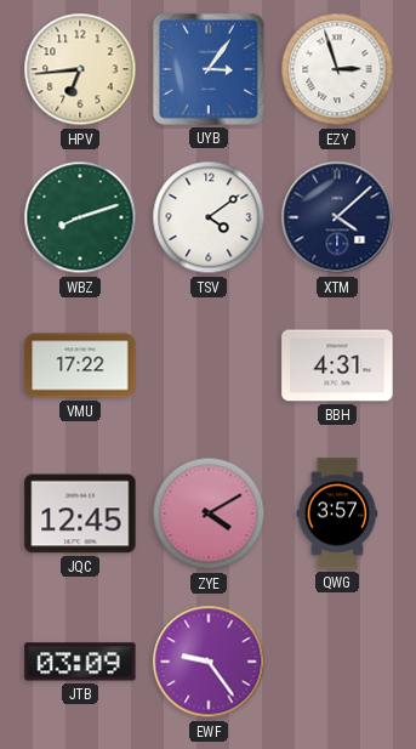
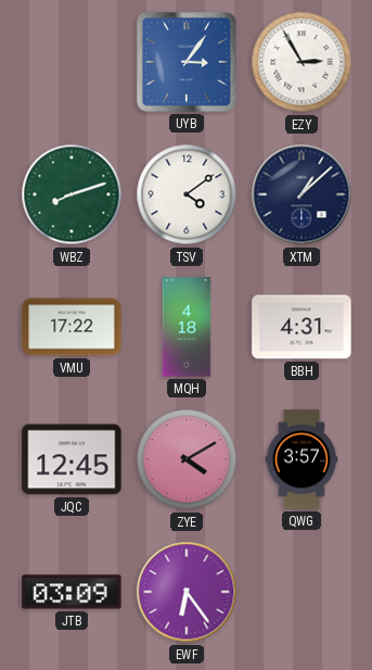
HPV: 6:44 -> none
EZY: 2:57 -> 2:55
XTM: 4:08 -> 1:08
MQH: none -> 4:18
EWF: 9:24 -> 6:24
